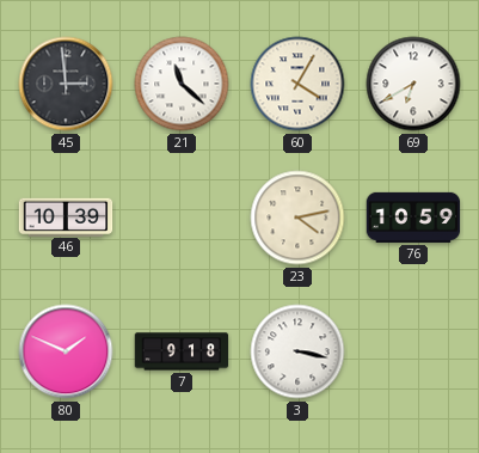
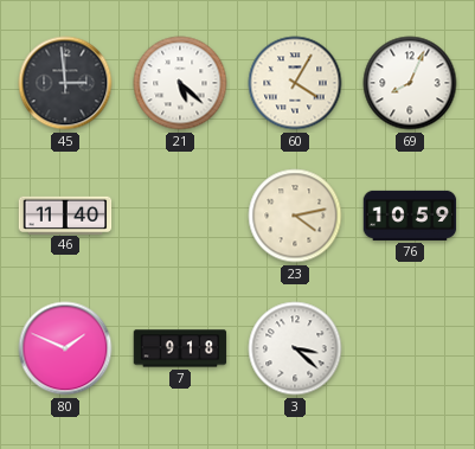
21: 11:22 -> 5:22
69: 6:40 -> 8:04
46: 10:39 -> 11:40
3: 3:17 -> 3:22
